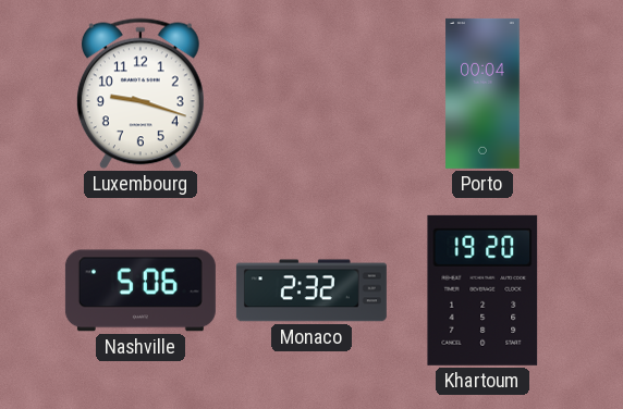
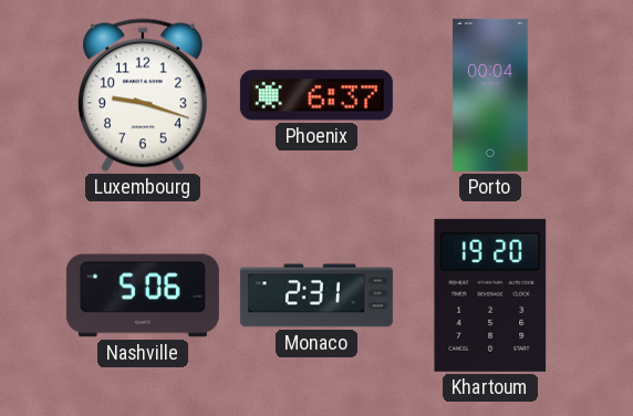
Phoenix: none -> 6:37
Monaco: 2:32 -> 2:31
